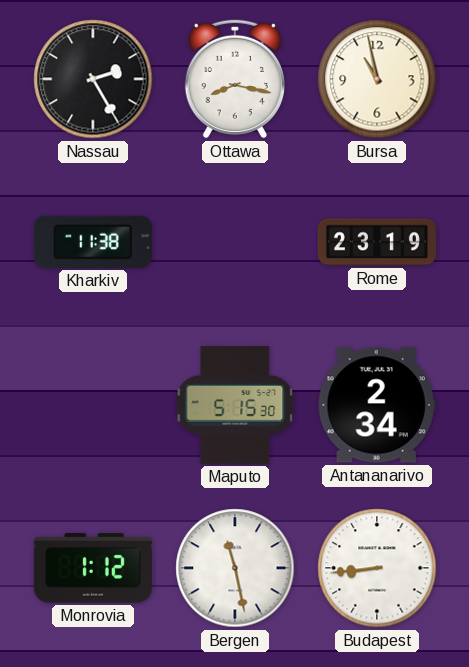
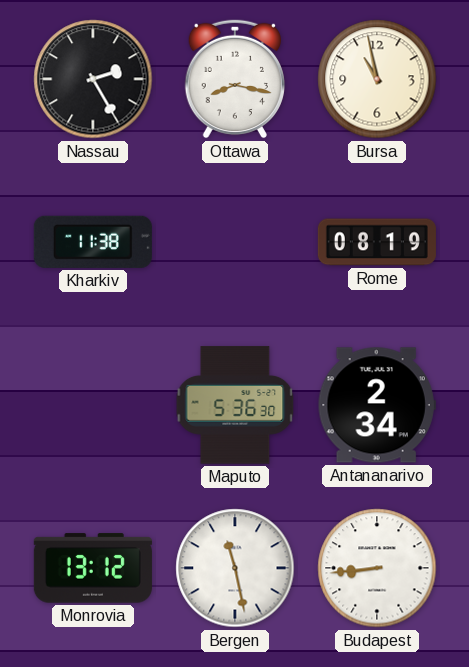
Rome: 23:19 -> 08:19
Maputo: 5:15 -> 5:36
Monrovia: 1:12 -> 13:12
